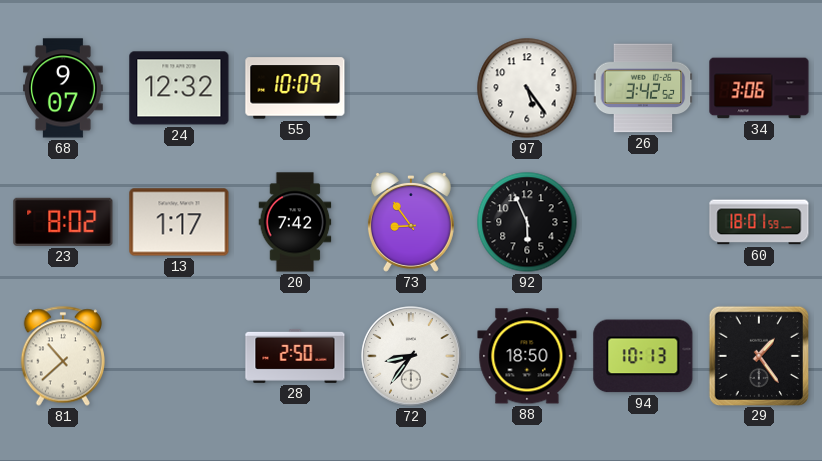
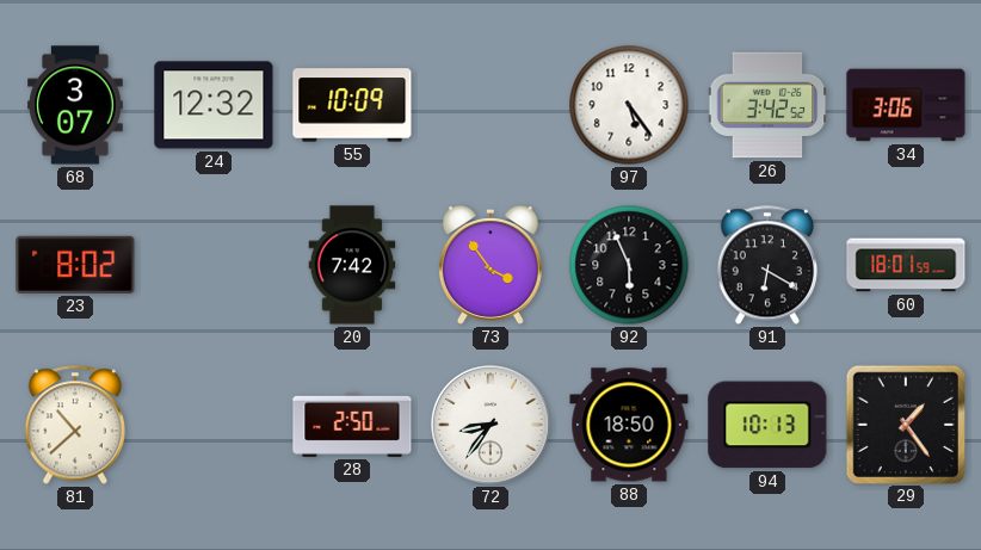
68: 9:07 -> 3:07
13: 1:17 -> none
73: 8:54 -> 3:54
91: none -> 6:20
